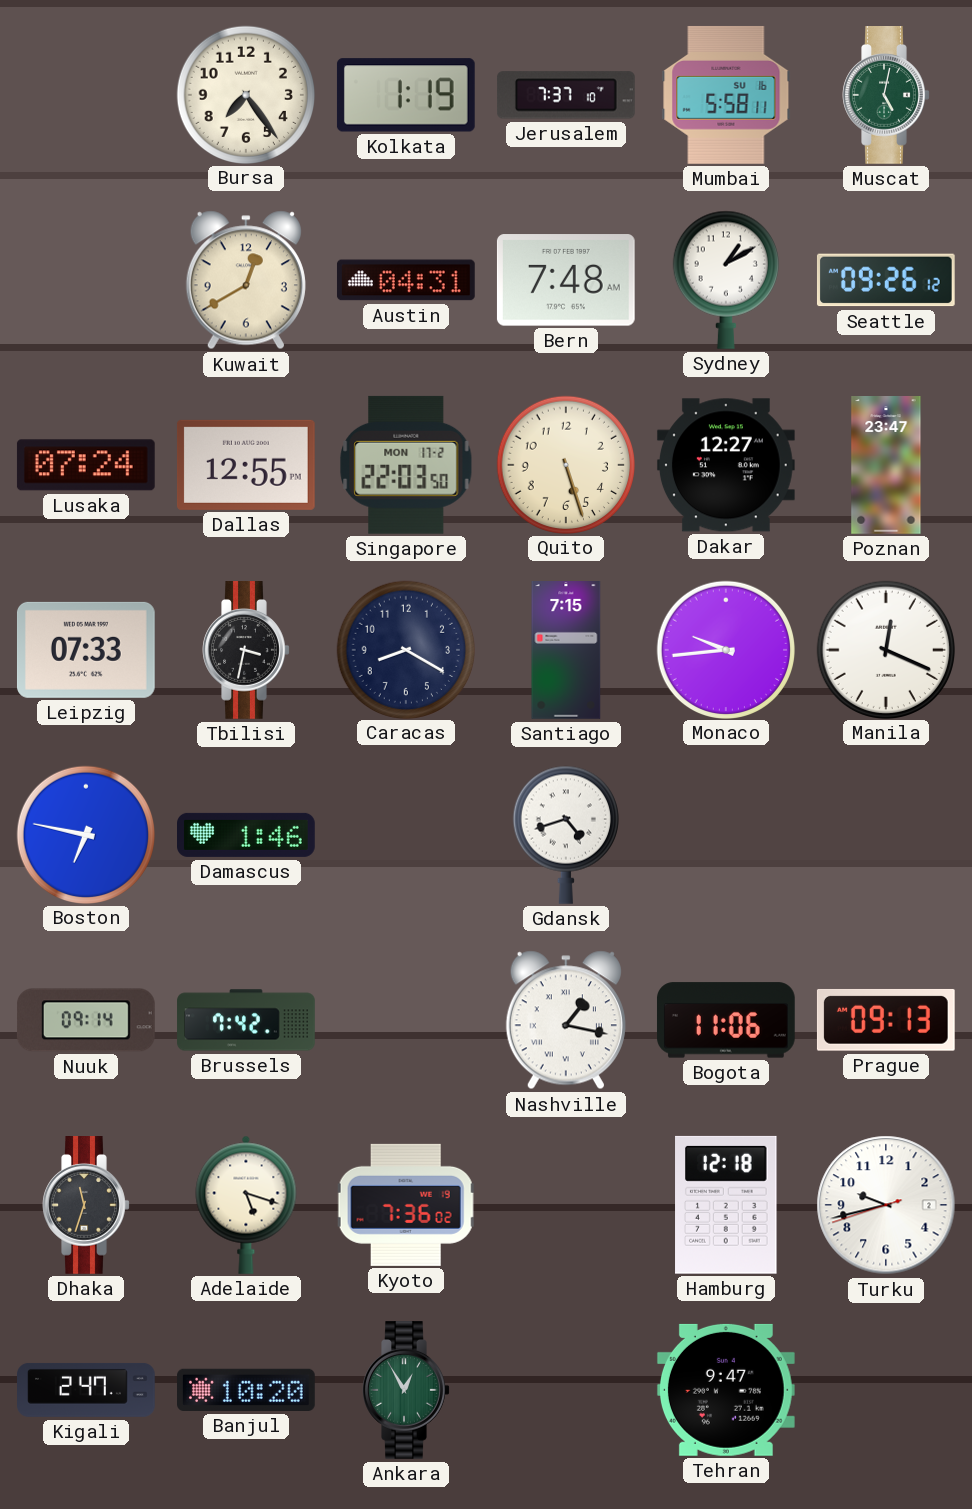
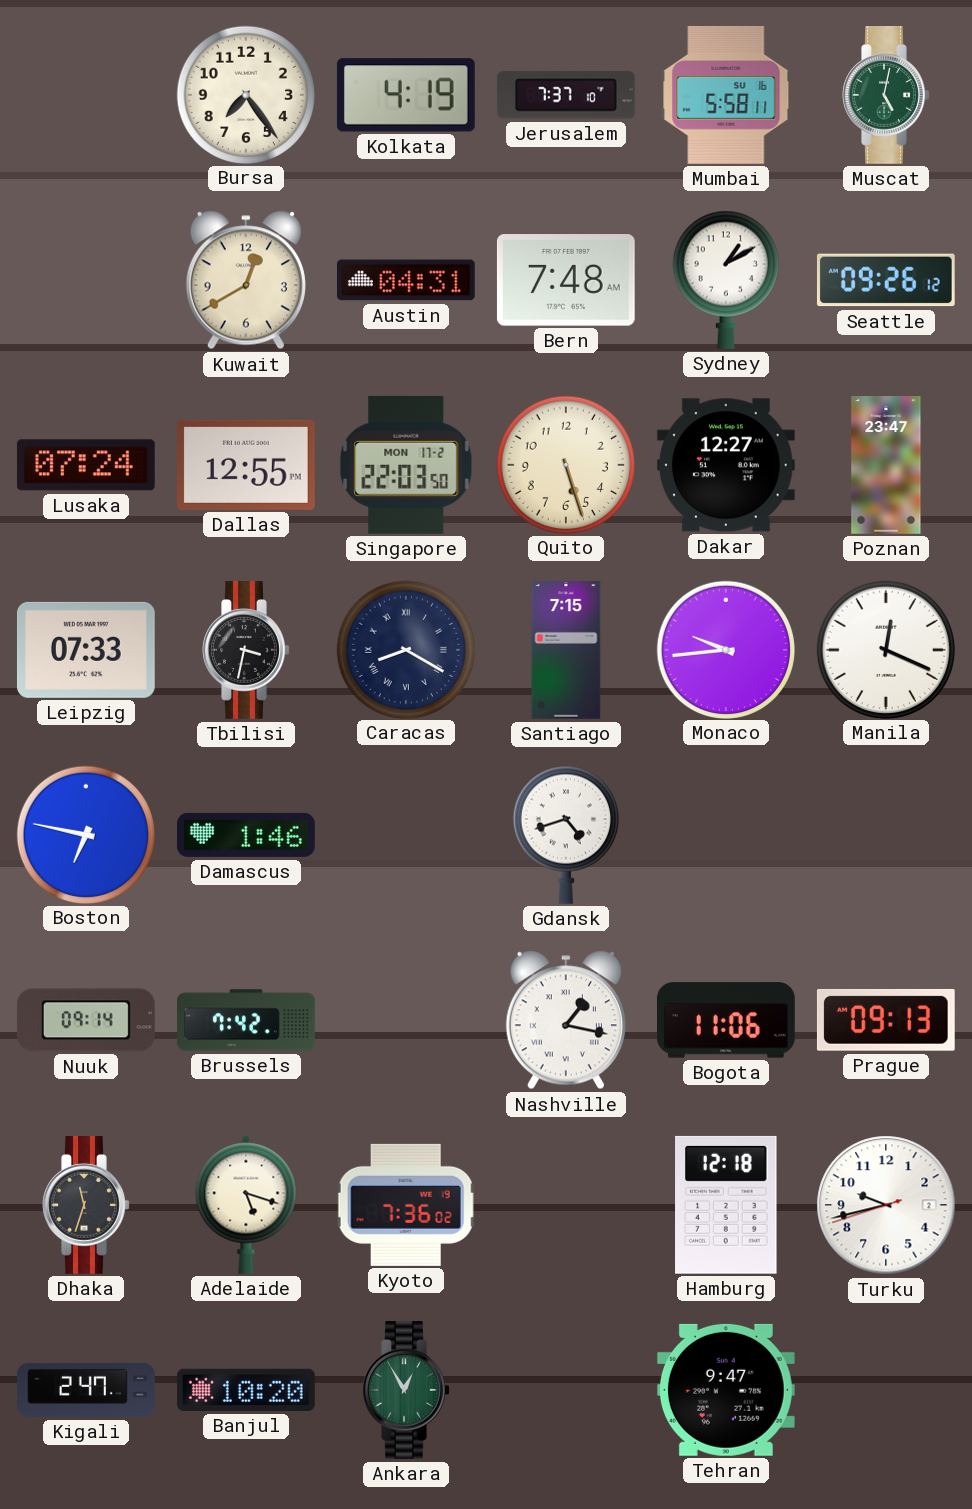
Kolkata: 1:19 -> 4:19
Caracas numerals: Arabic -> Roman
